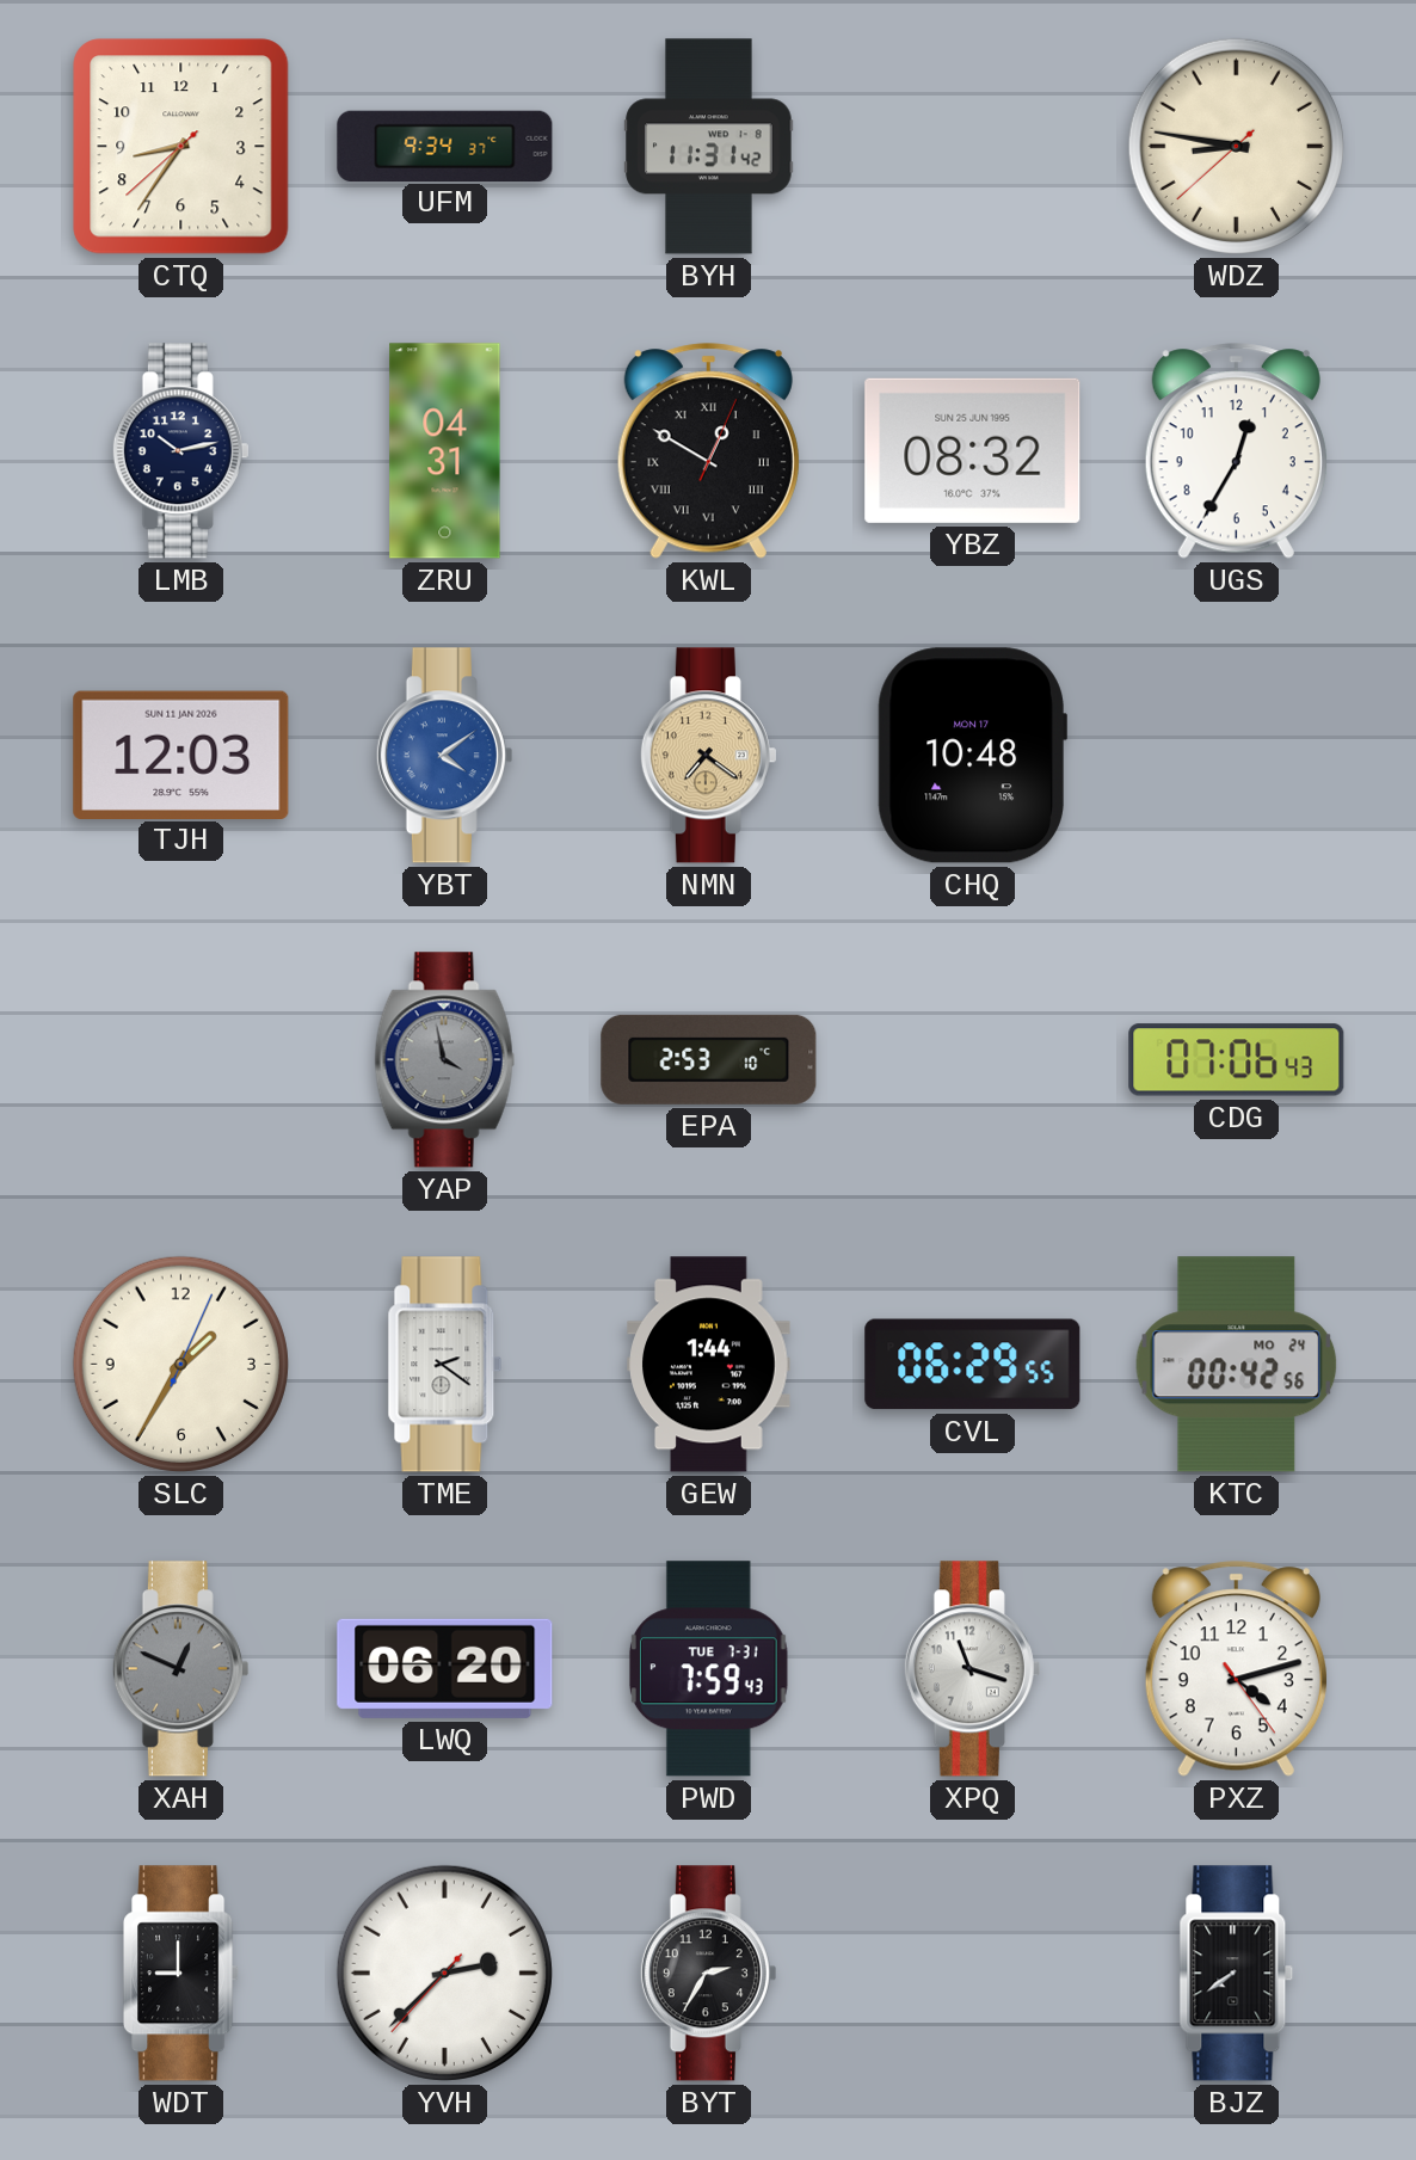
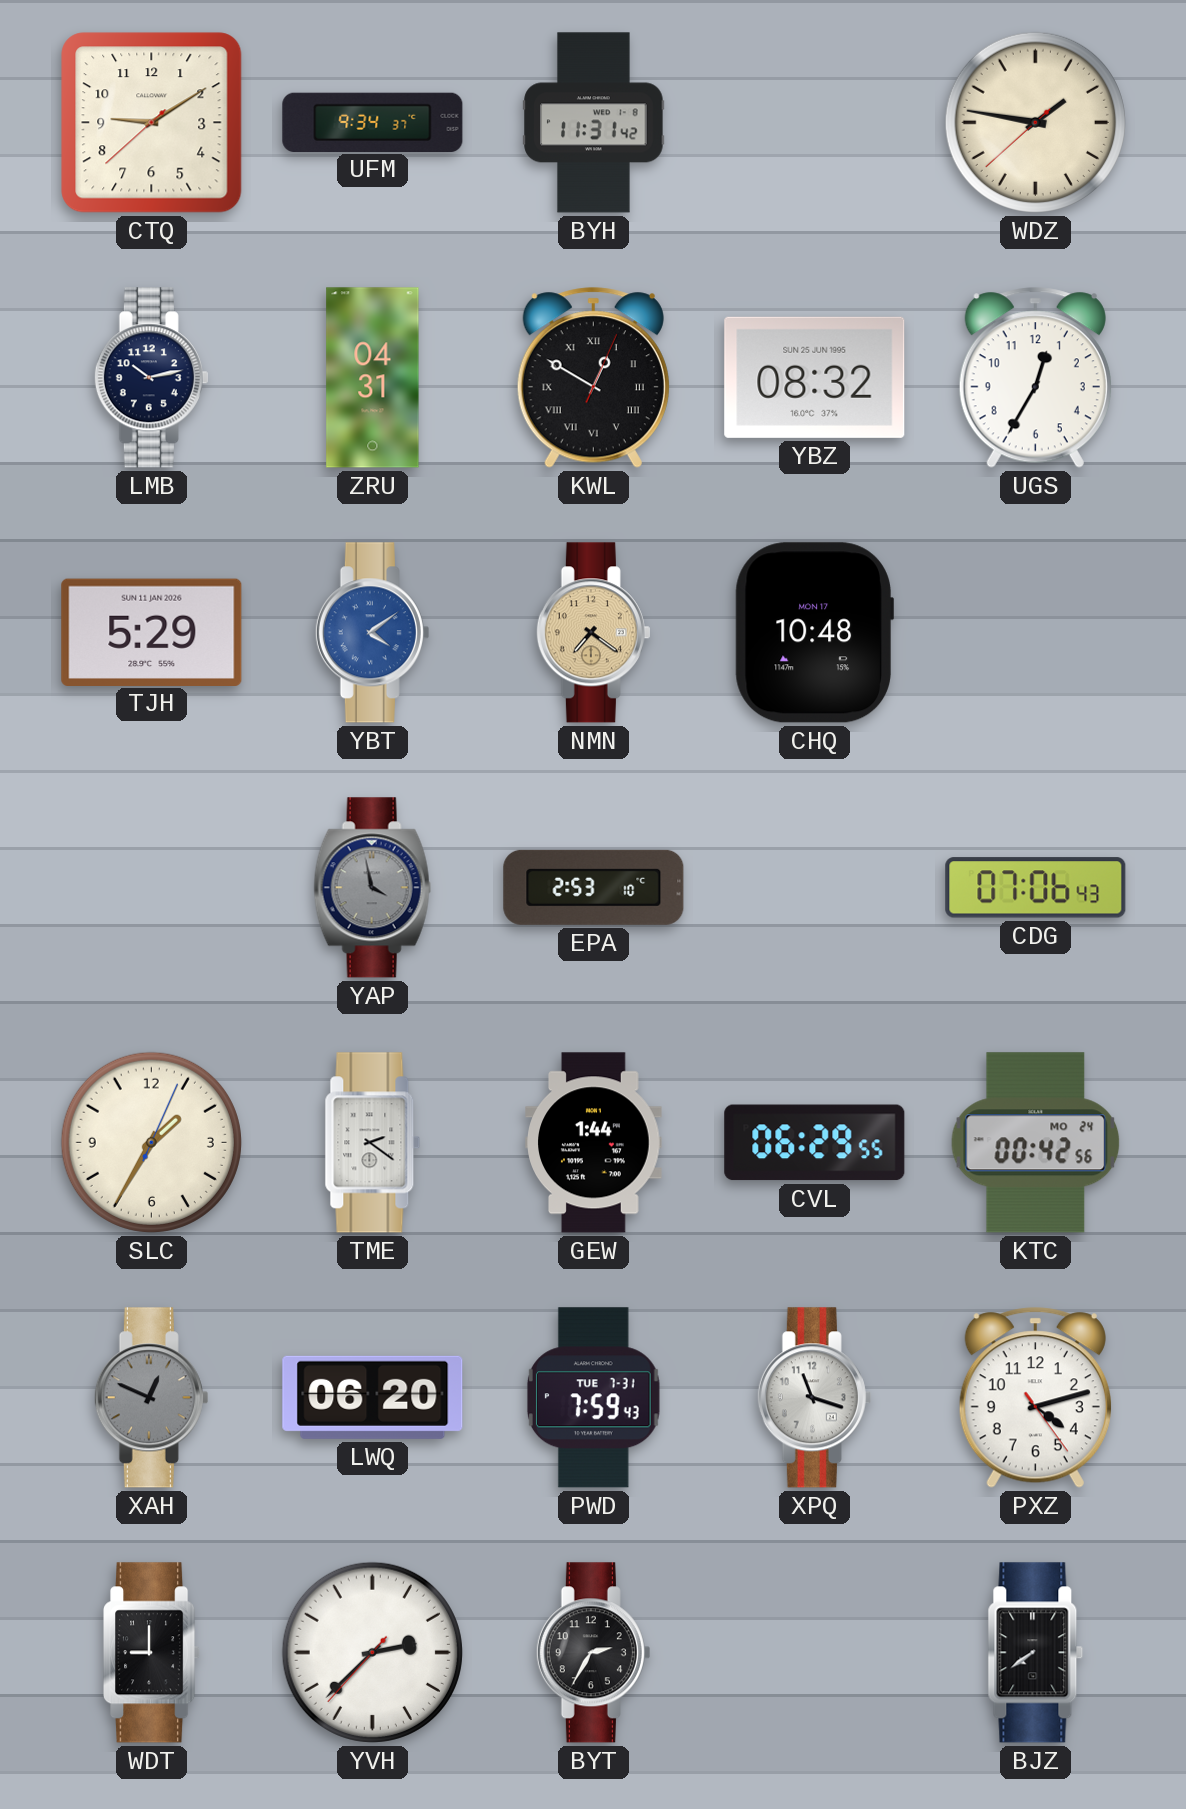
CTQ: 8:35 -> 9:09
WDZ: 8:46 -> 1:46
TJH: 12:03 -> 5:29
